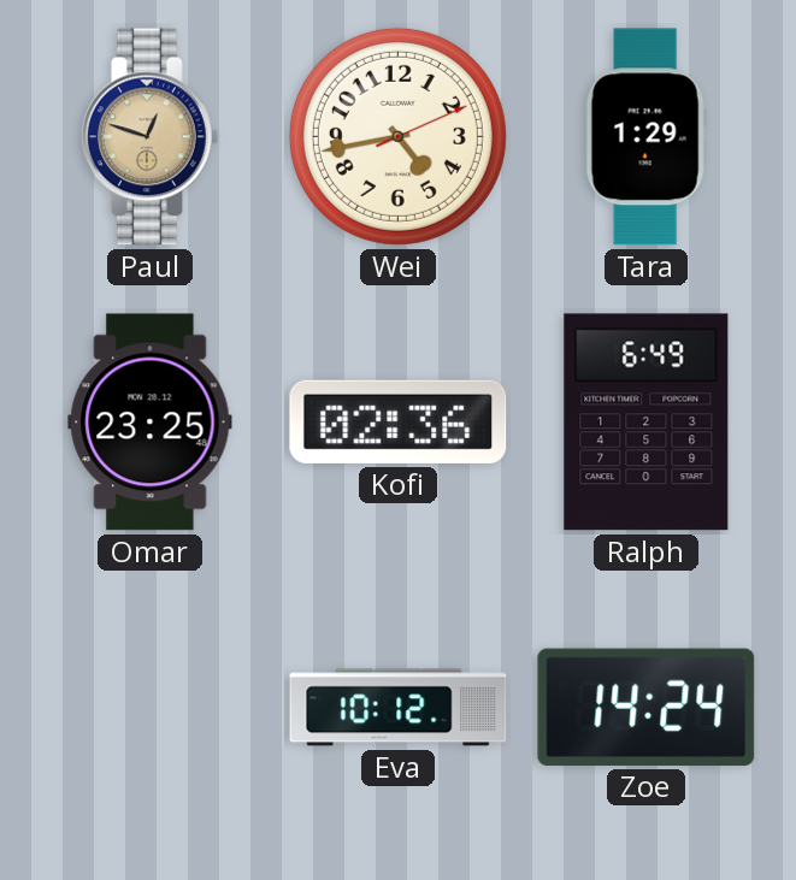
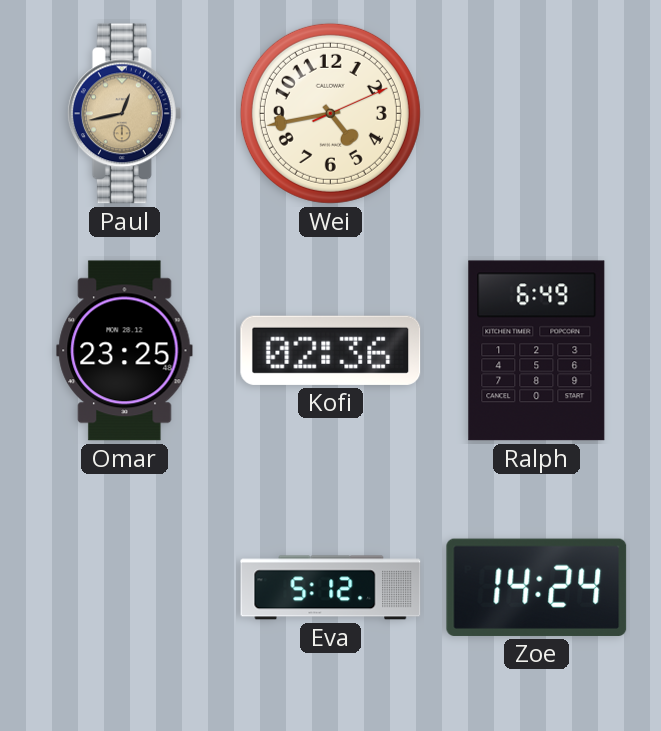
Paul: 12:48 -> 12:43
Tara: 1:29 -> none
Eva: 10:12 -> 5:12
